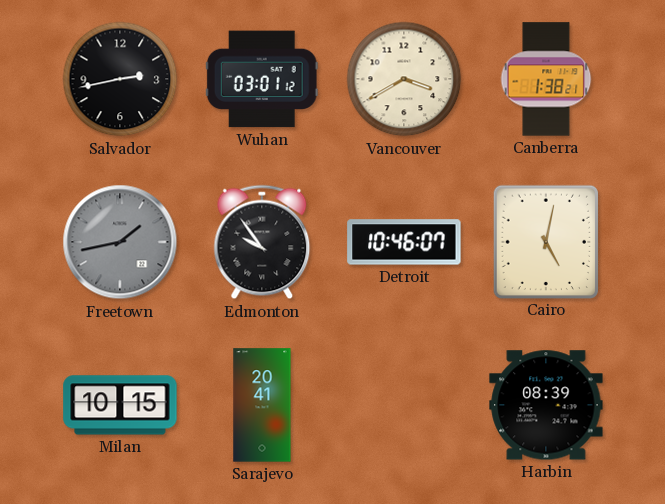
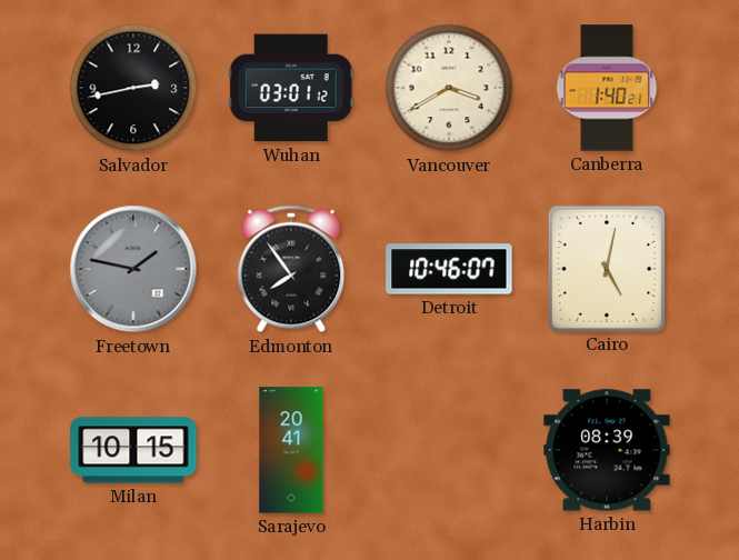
Canberra: 1:38 -> 1:40
Freetown: 1:43 -> 1:47
Edmonton: 9:54 -> 7:54
